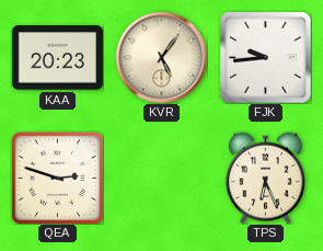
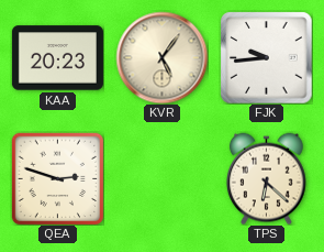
TPS: 6:26 -> 6:22
